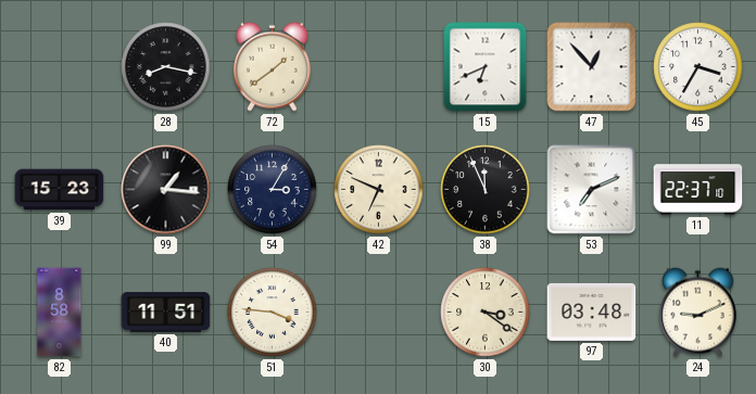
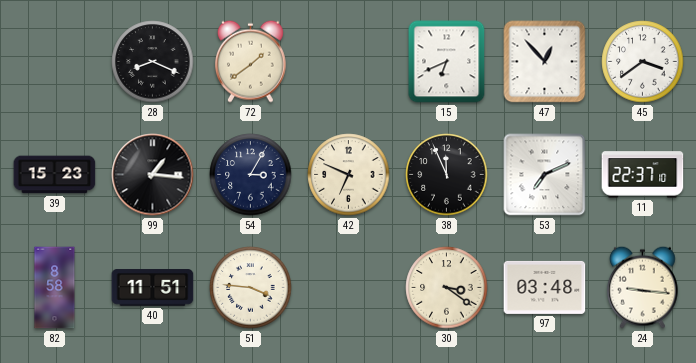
28: 8:17 -> 8:19
45: 3:35 -> 3:39
24: 9:11 -> 9:16
